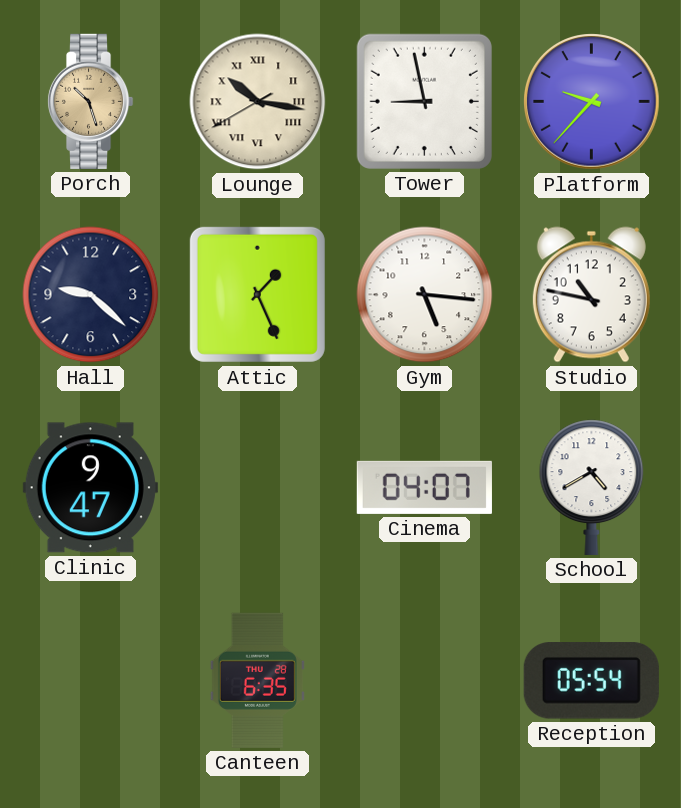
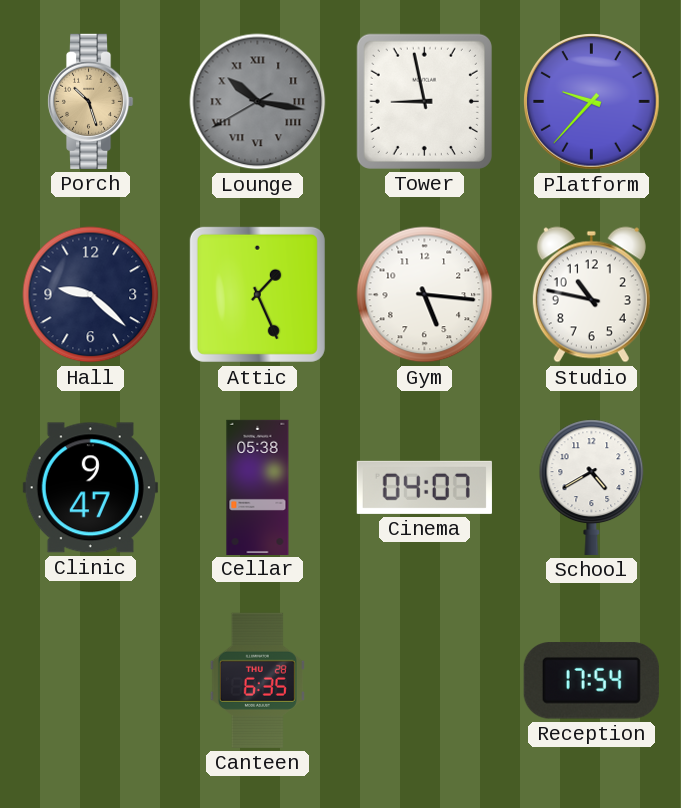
Lounge dial: cream -> grey
Cellar: none -> 05:38
Reception: 05:54 -> 17:54
